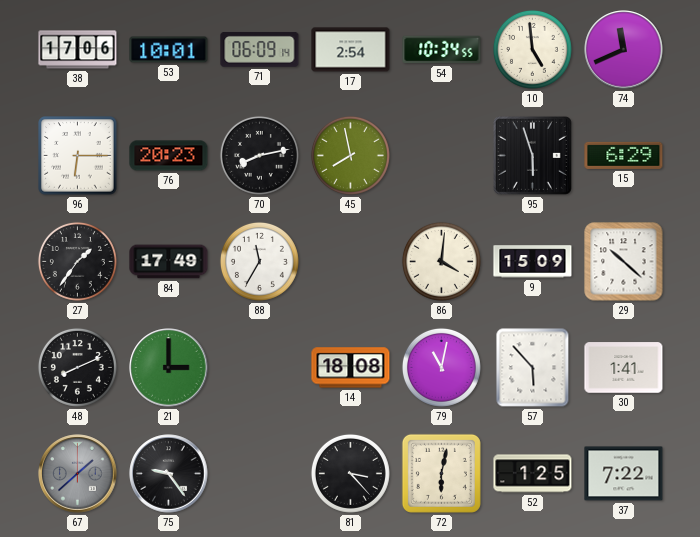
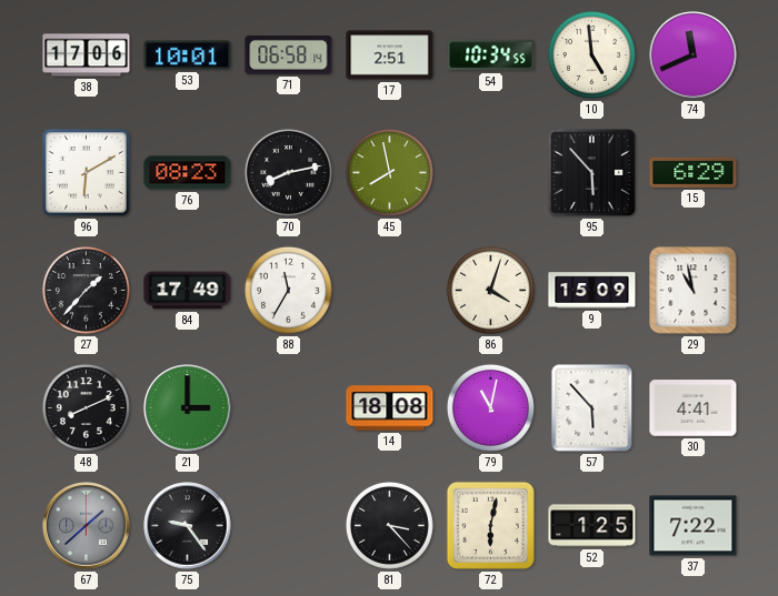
71: 06:09 -> 06:58
17: 2:54 -> 2:51
96: 6:15 -> 6:10
76: 20:23 -> 08:23
95: 5:57 -> 5:53
27: 1:36 -> 1:37
86: 4:01 -> 4:03
29: 10:22 -> 10:58
30: 1:41 -> 4:41
